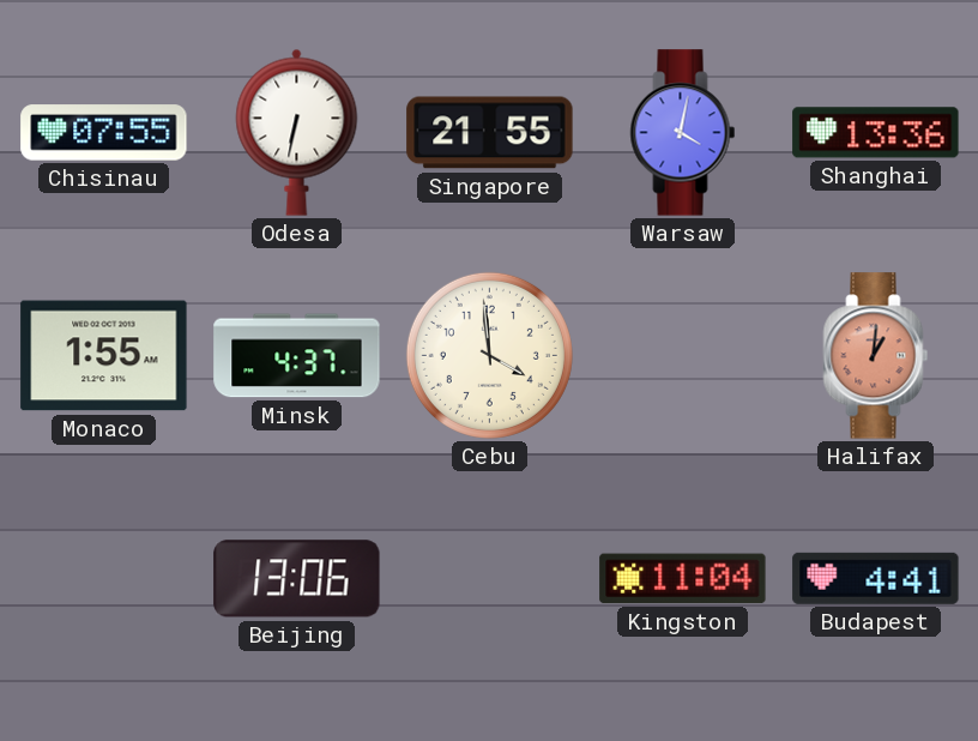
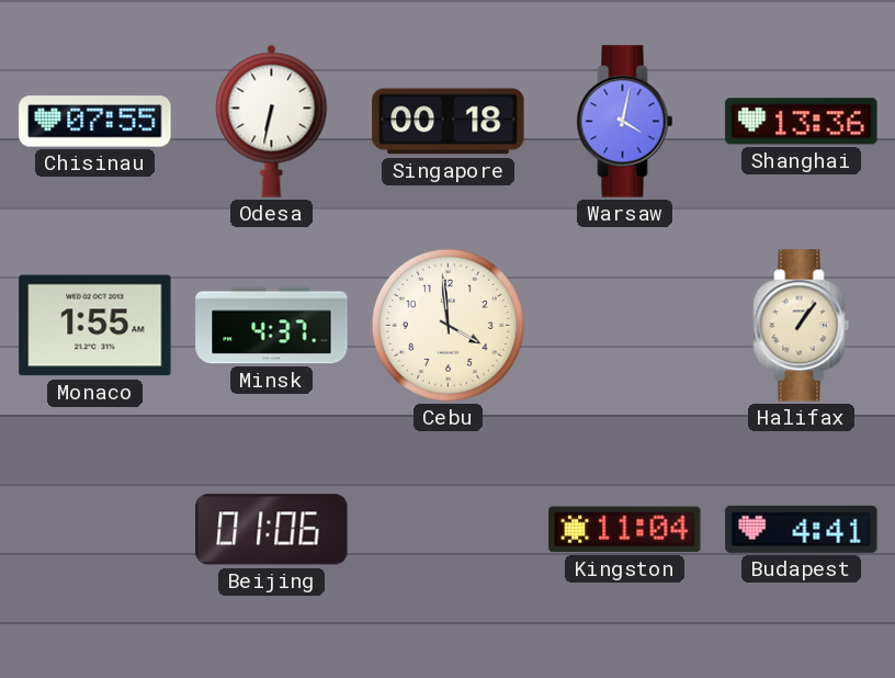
Singapore: 21:55 -> 00:18
Halifax: 1:01 -> 1:06
Halifax dial: salmon -> cream
Beijing: 13:06 -> 01:06
